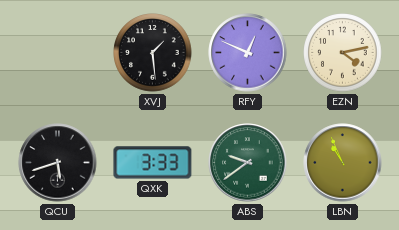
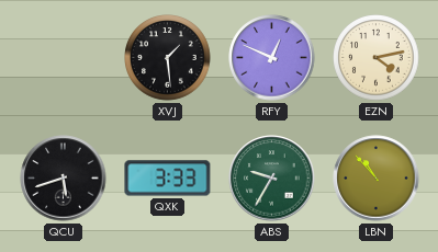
ABS: 9:39 -> 9:35
LBN: 10:56 -> 10:53
